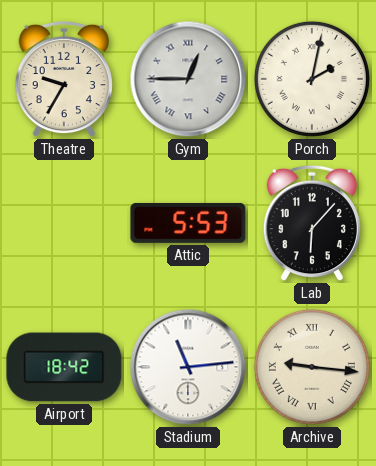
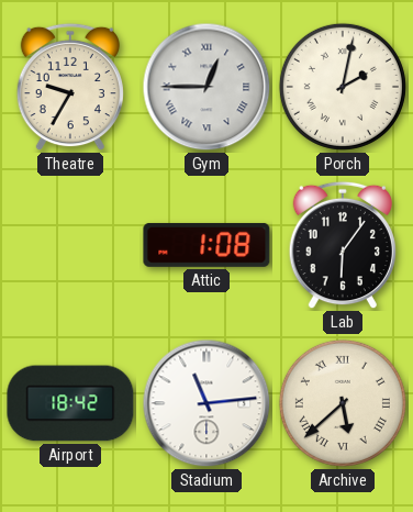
Attic: 5:53 -> 1:08
Lab: 6:07 -> 6:06
Archive: 9:16 -> 5:38
